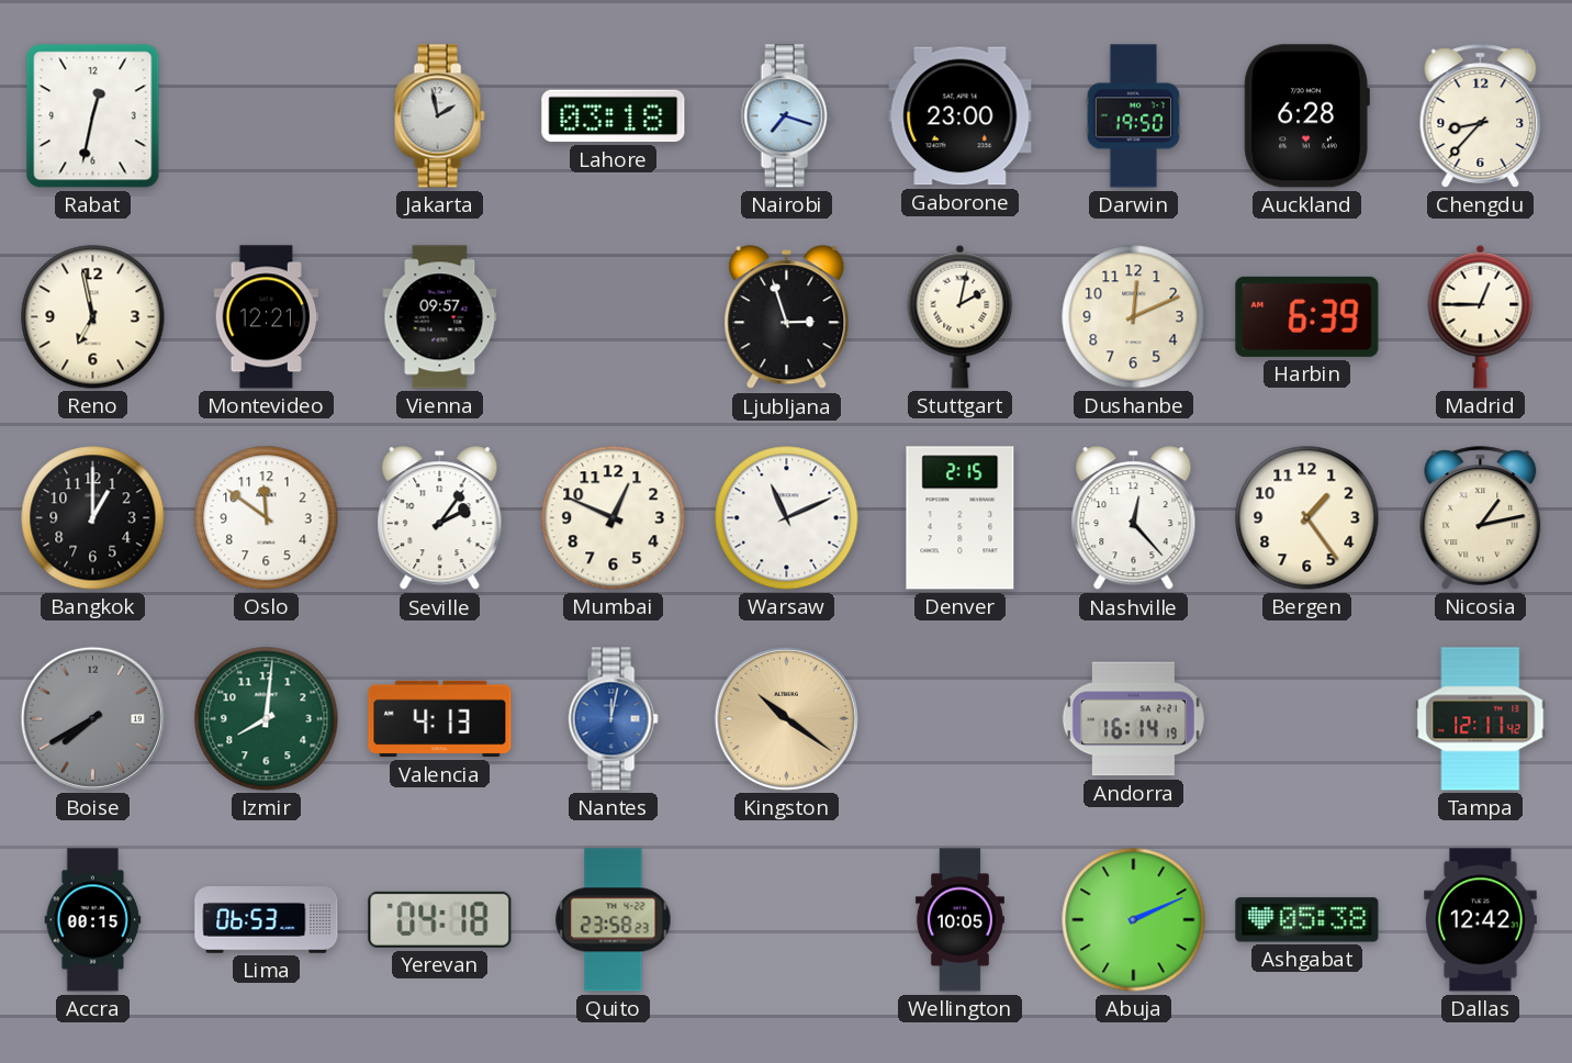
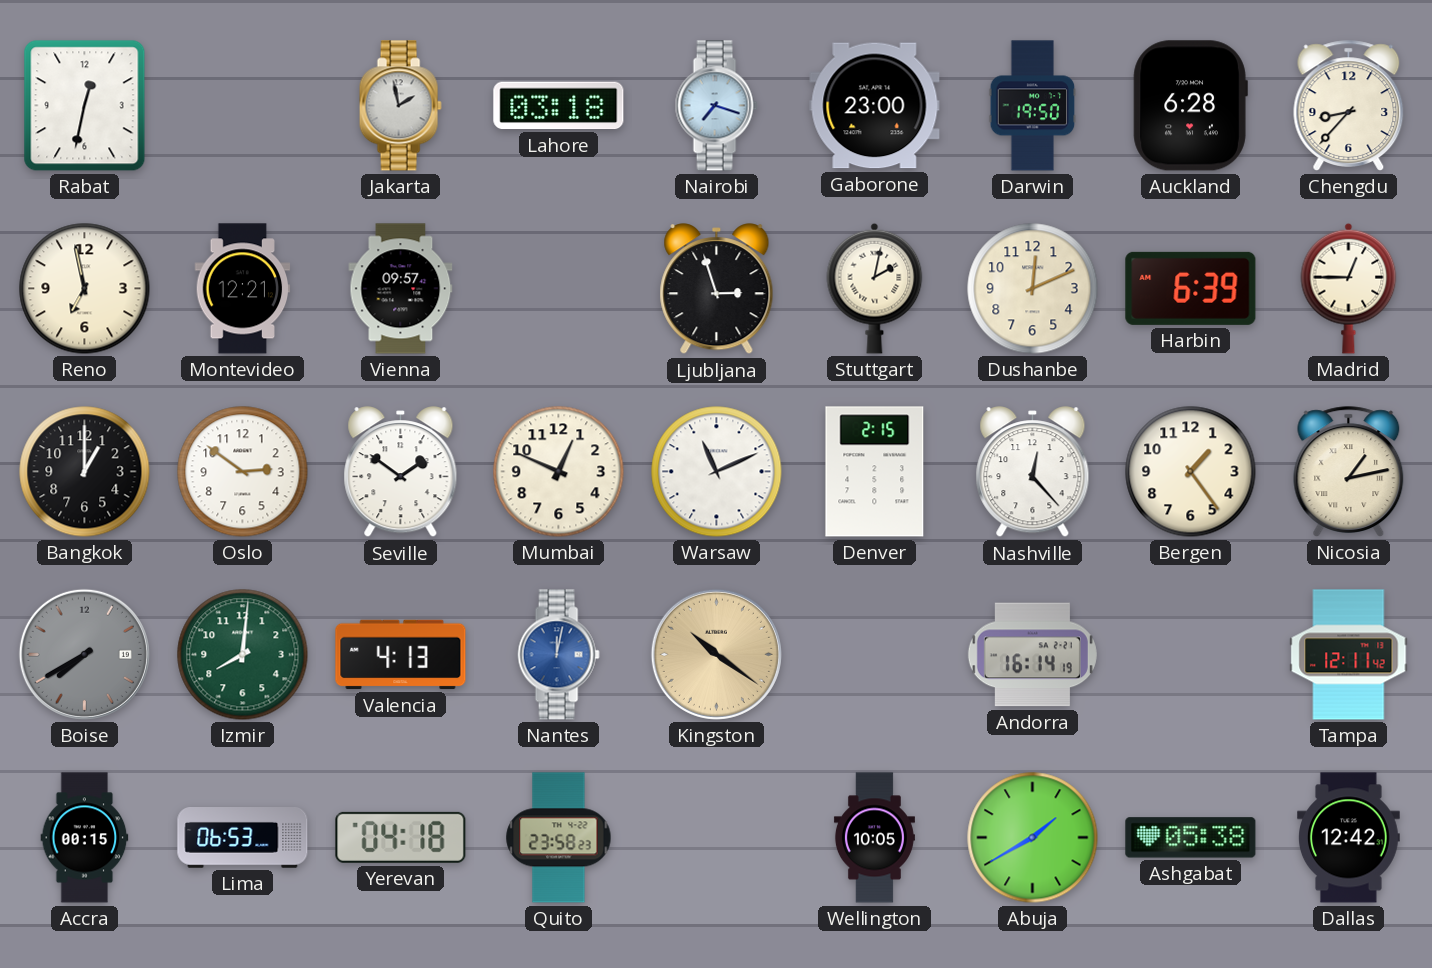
Oslo: 11:51 -> 2:51
Seville: 2:06 -> 1:51
Abuja: 2:11 -> 1:40
